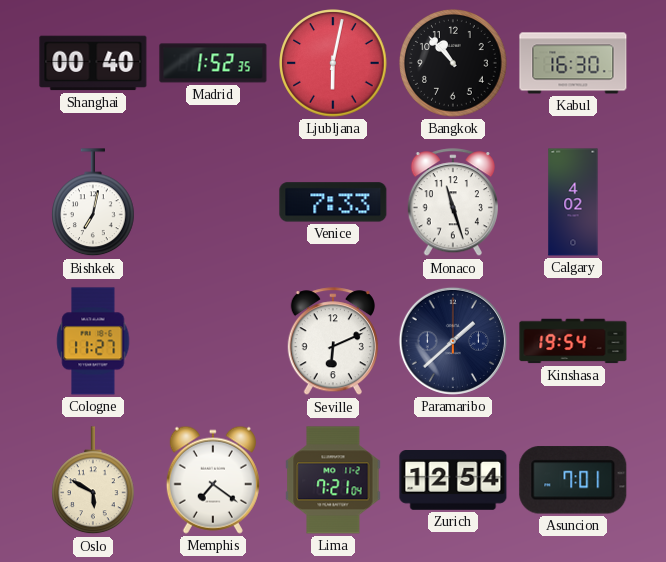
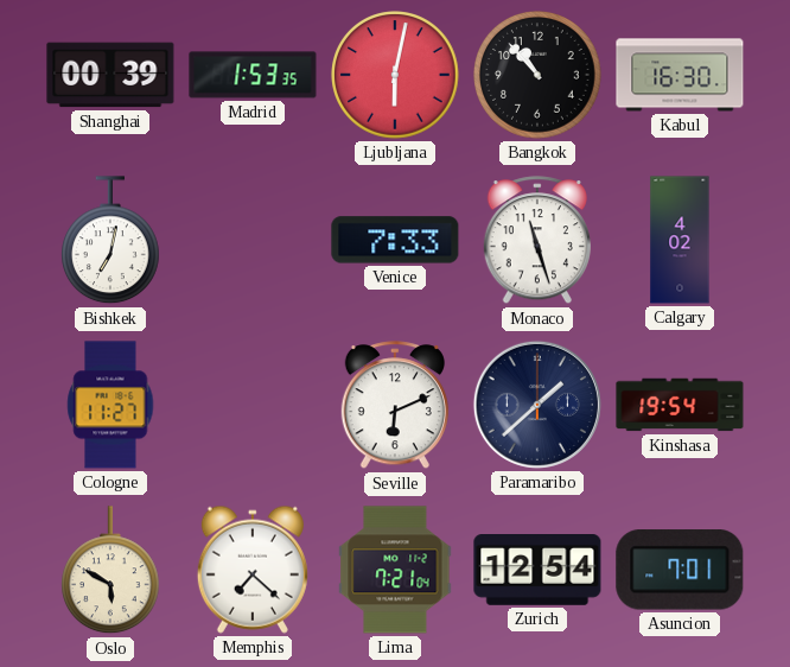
Shanghai: 00:40 -> 00:39
Madrid: 1:52 -> 1:53
Memphis: 7:21 -> 7:22
